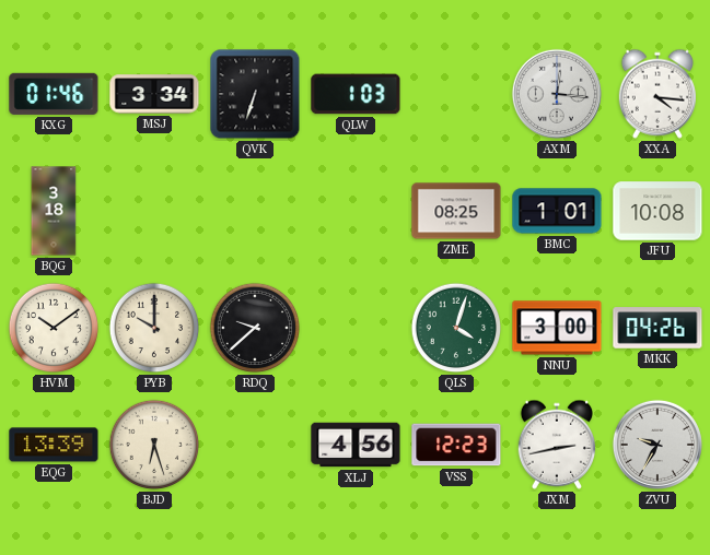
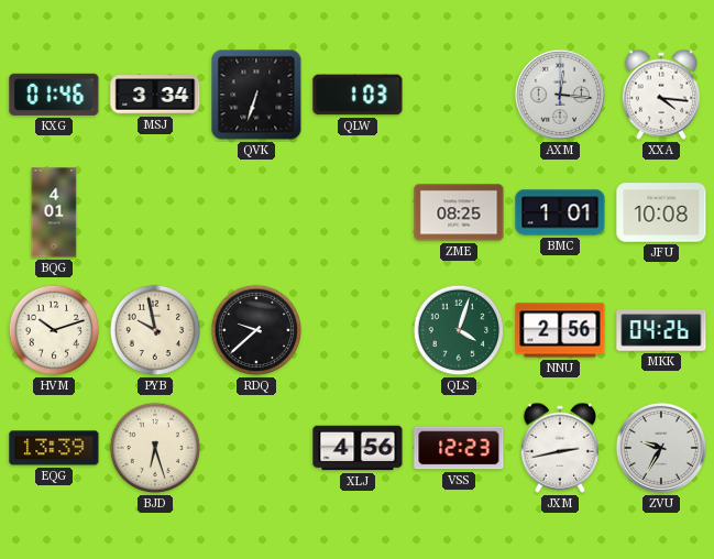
BQG: 3:18 -> 4:01
HVM: 10:09 -> 10:12
PYB: 10:00 -> 9:58
NNU: 3:00 -> 2:56
